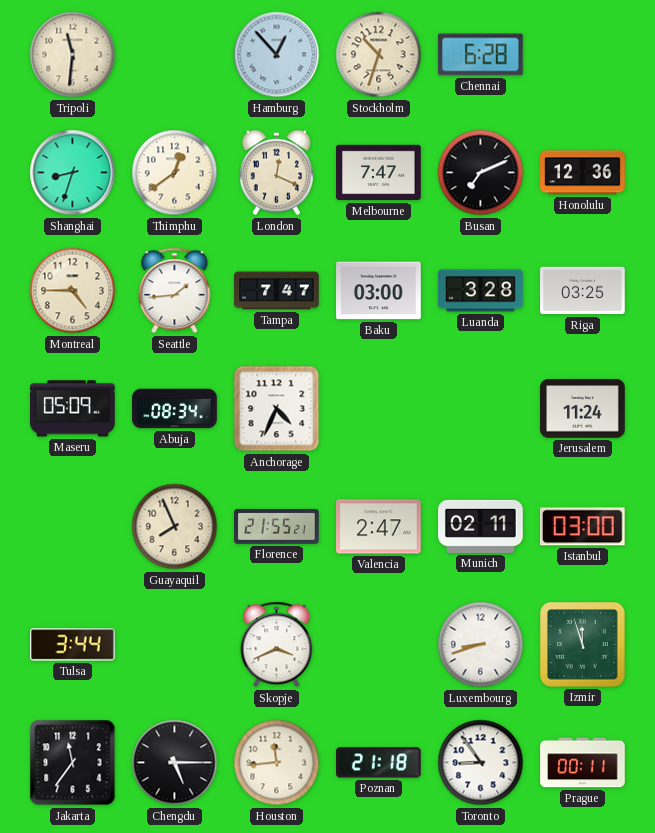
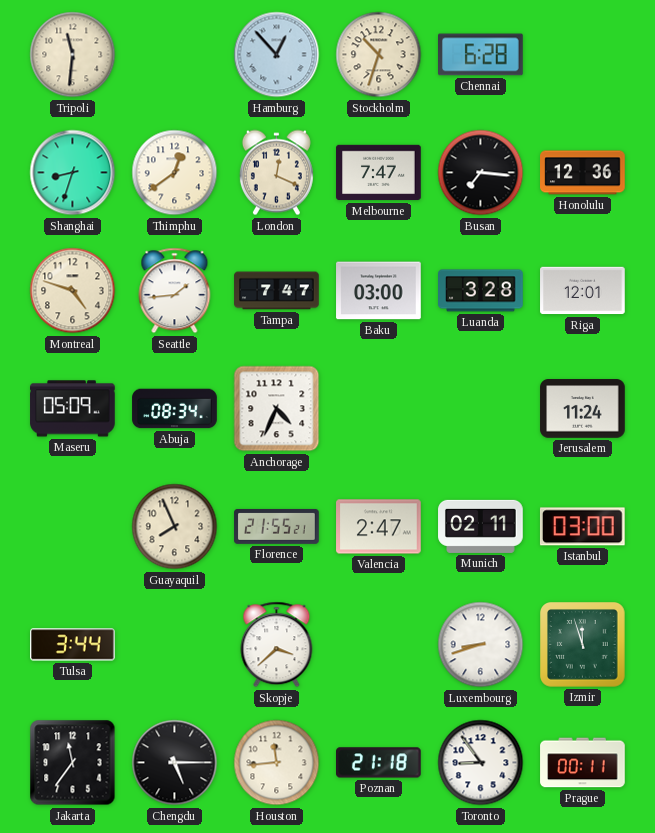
Busan: 7:11 -> 7:16
Montreal: 4:45 -> 4:48
Riga: 03:25 -> 12:01
Skopje: 3:41 -> 3:38
